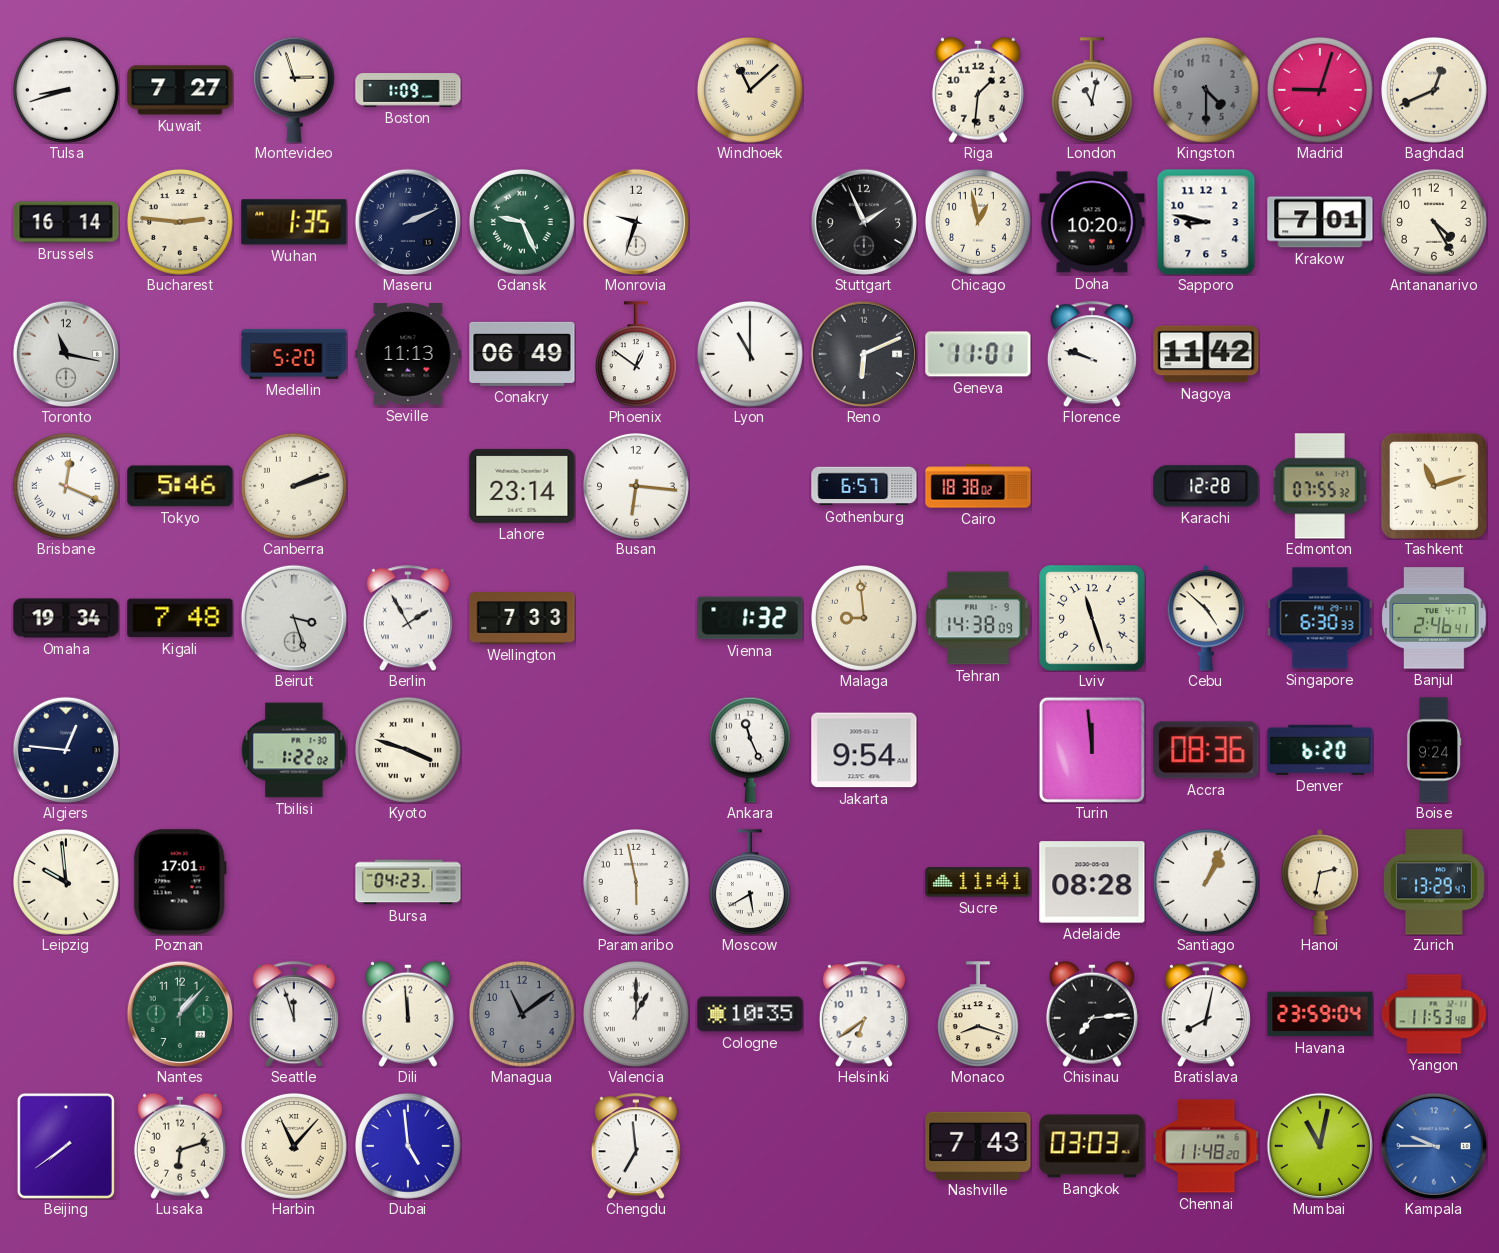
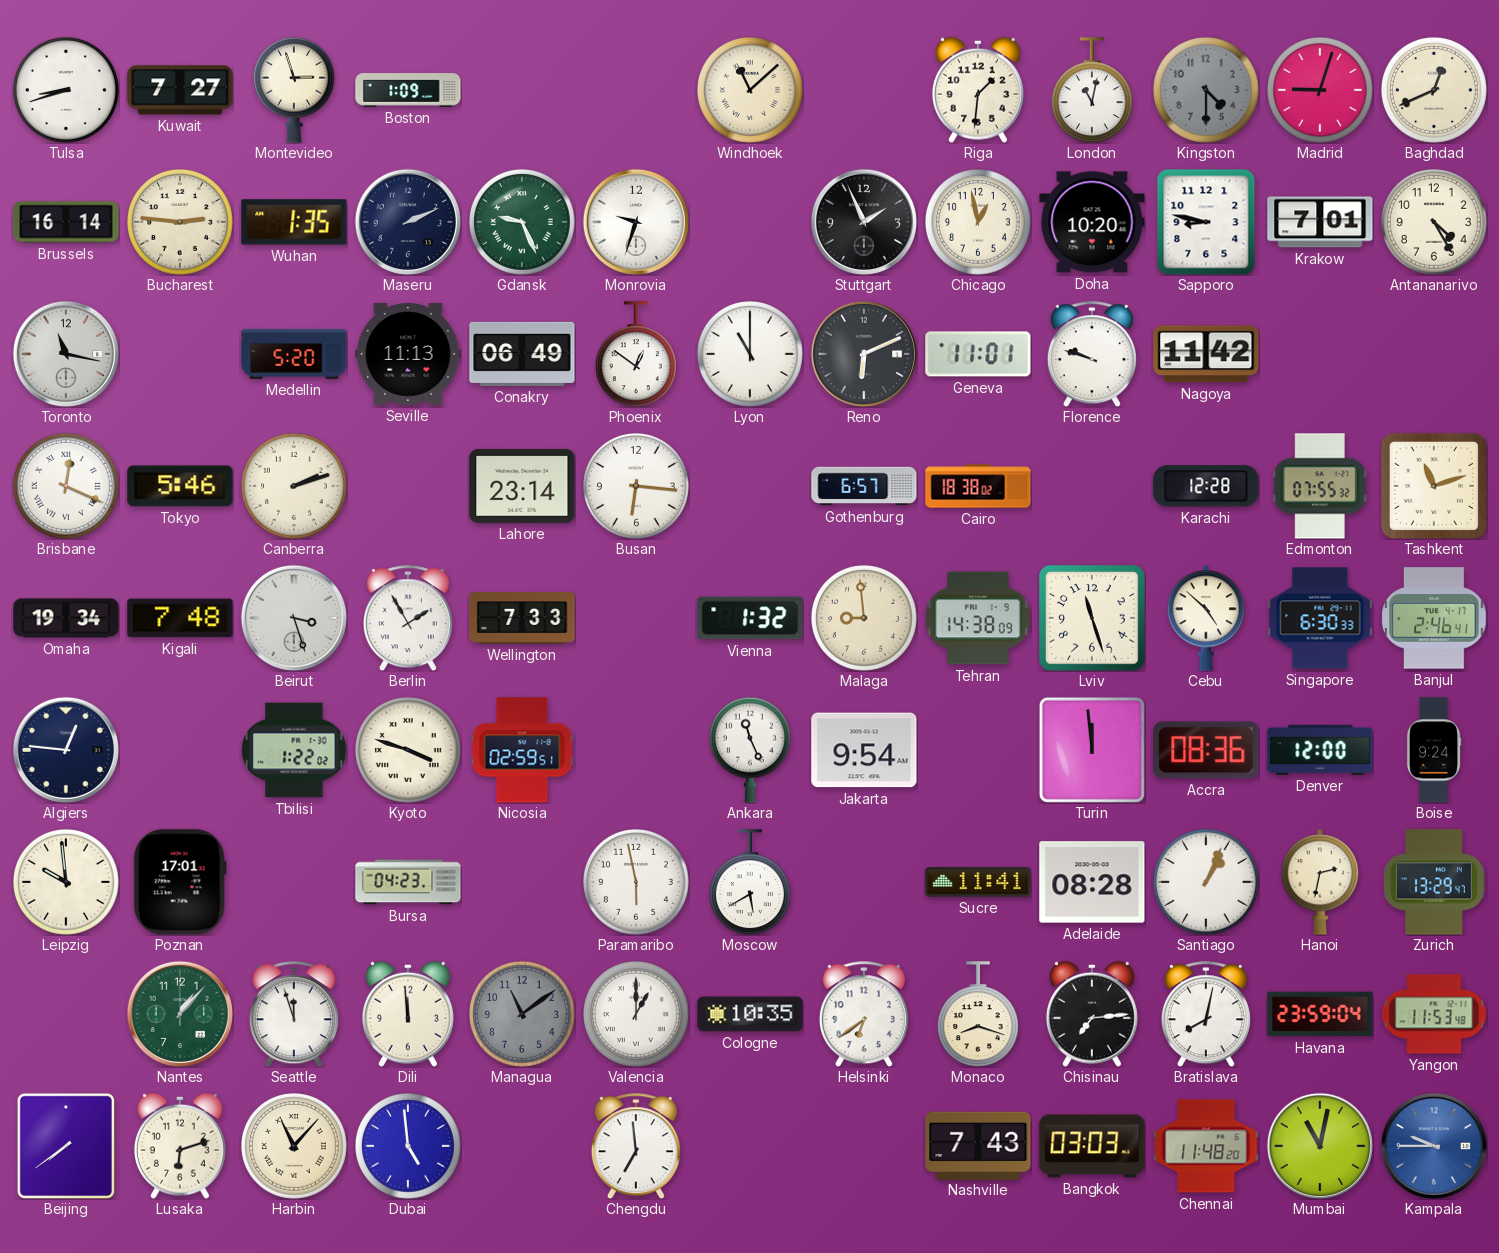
Nicosia: none -> 02:59
Denver: 6:20 -> 12:00
